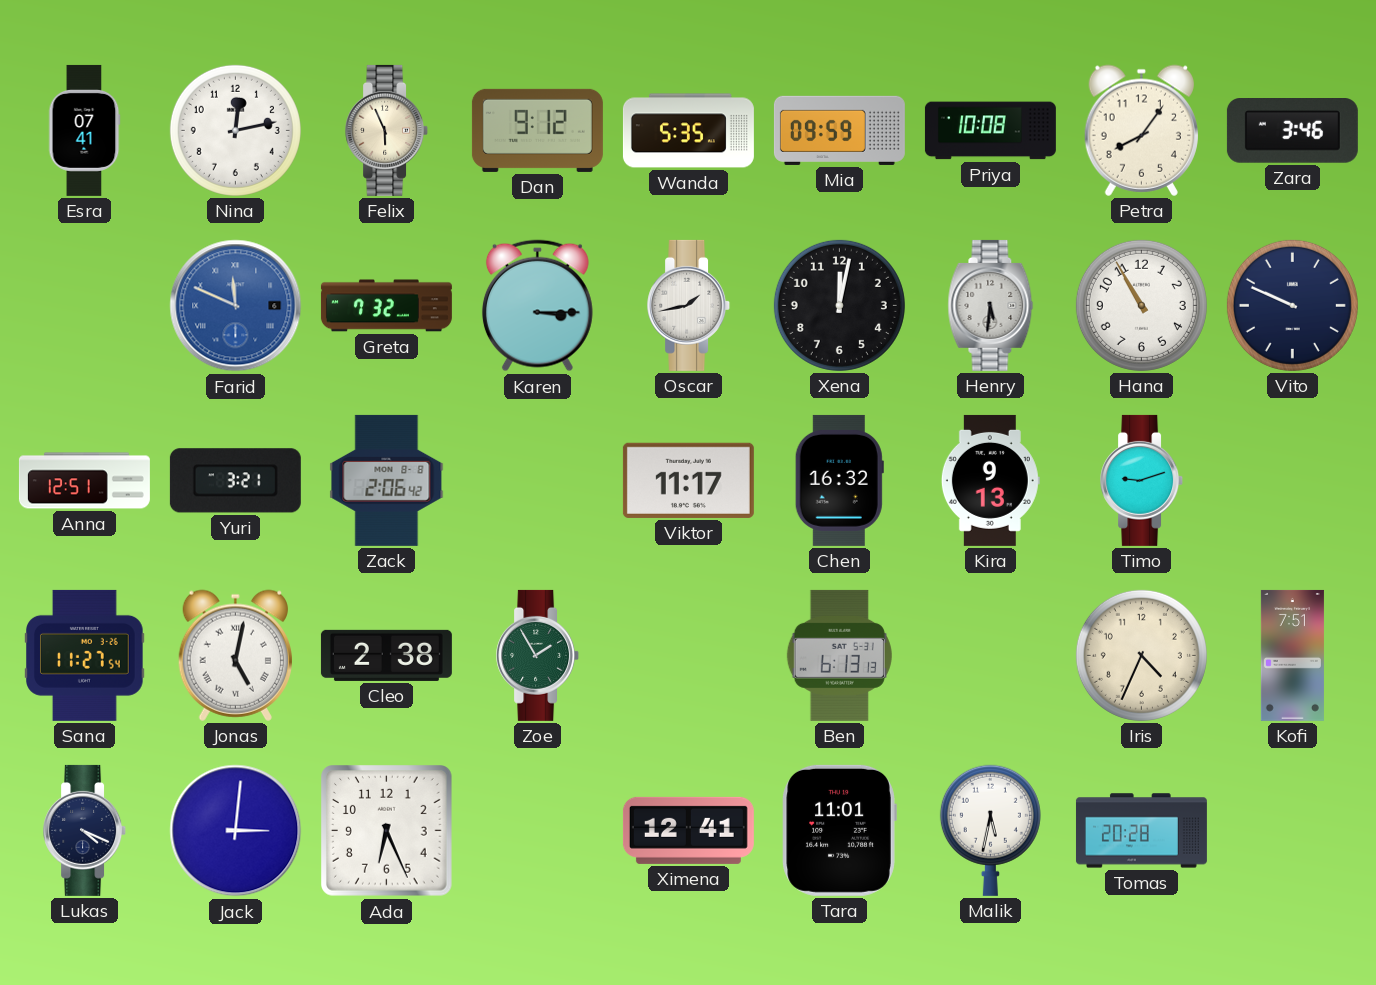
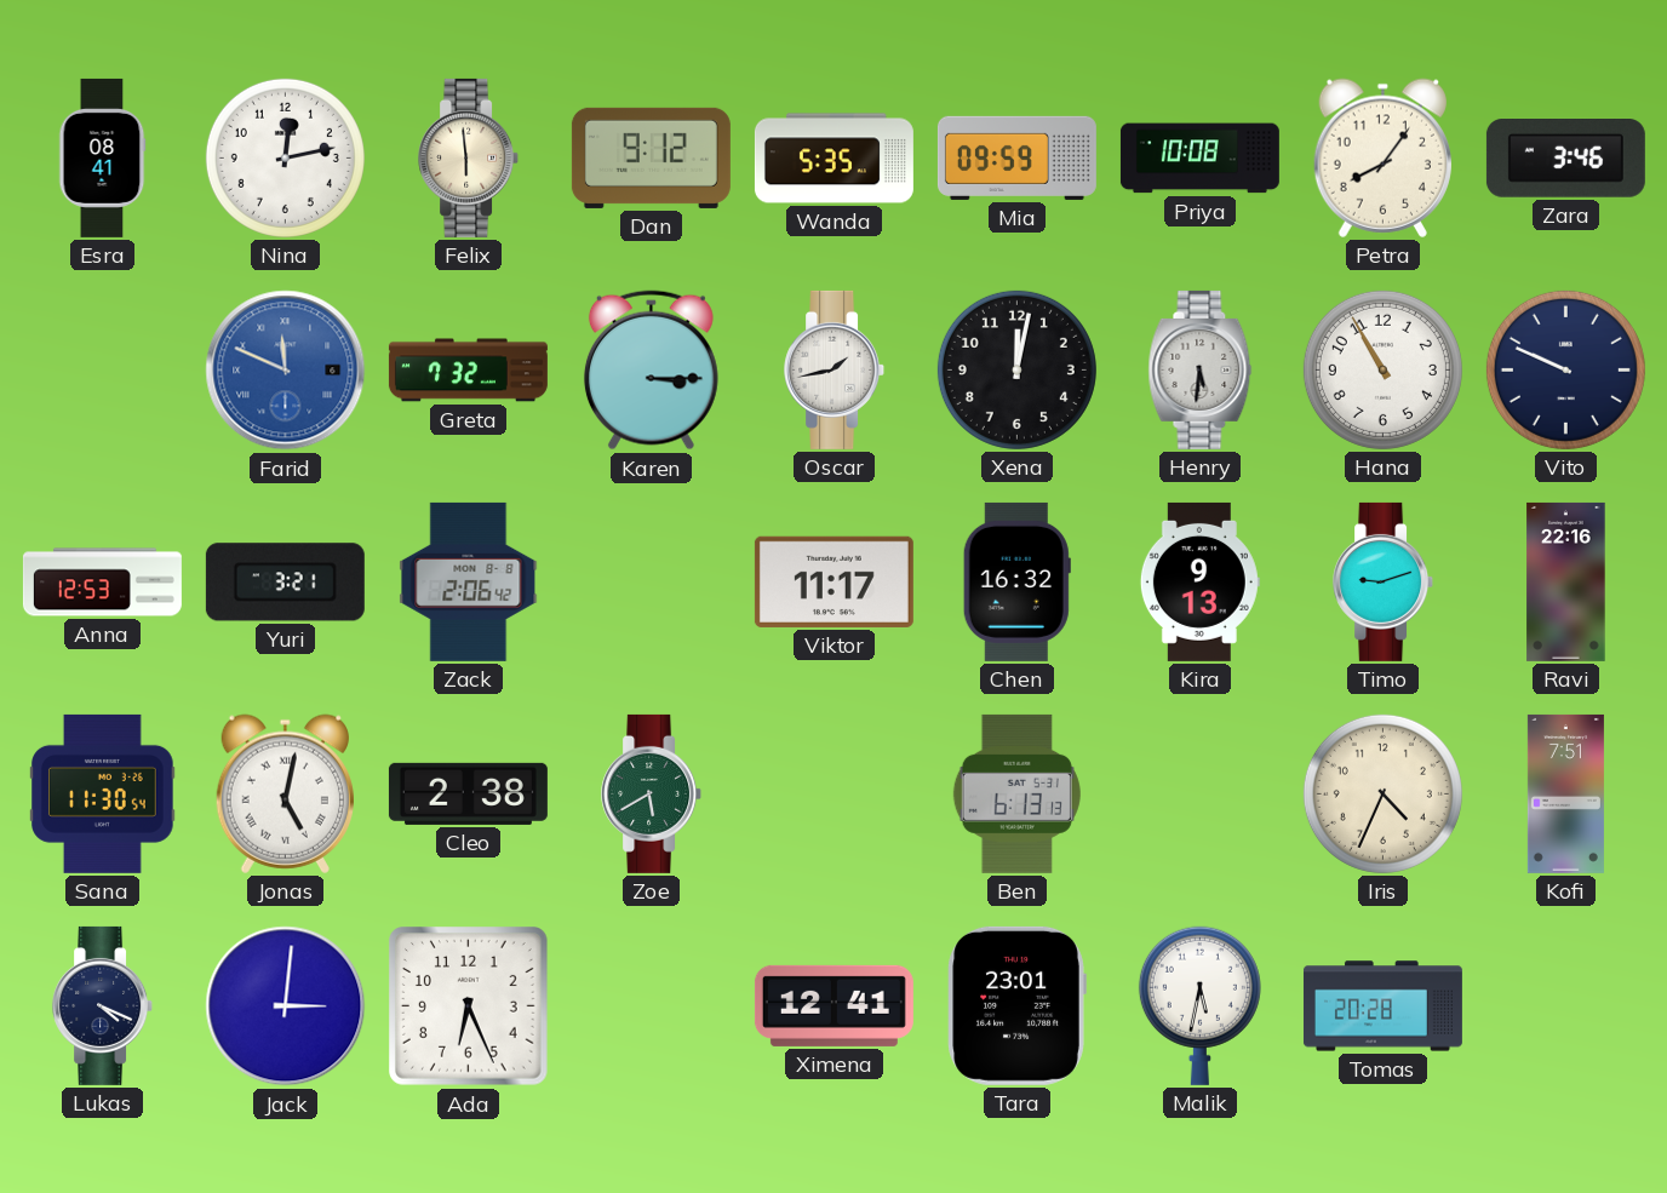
Esra: 07:41 -> 08:41
Felix: 5:56 -> 5:59
Anna: 12:51 -> 12:53
Ravi: none -> 22:16
Sana: 11:27 -> 11:30
Zoe: 1:55 -> 5:40
Tara: 11:01 -> 23:01
